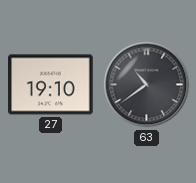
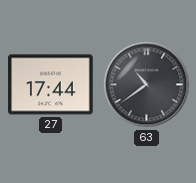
27: 19:10 -> 17:44
